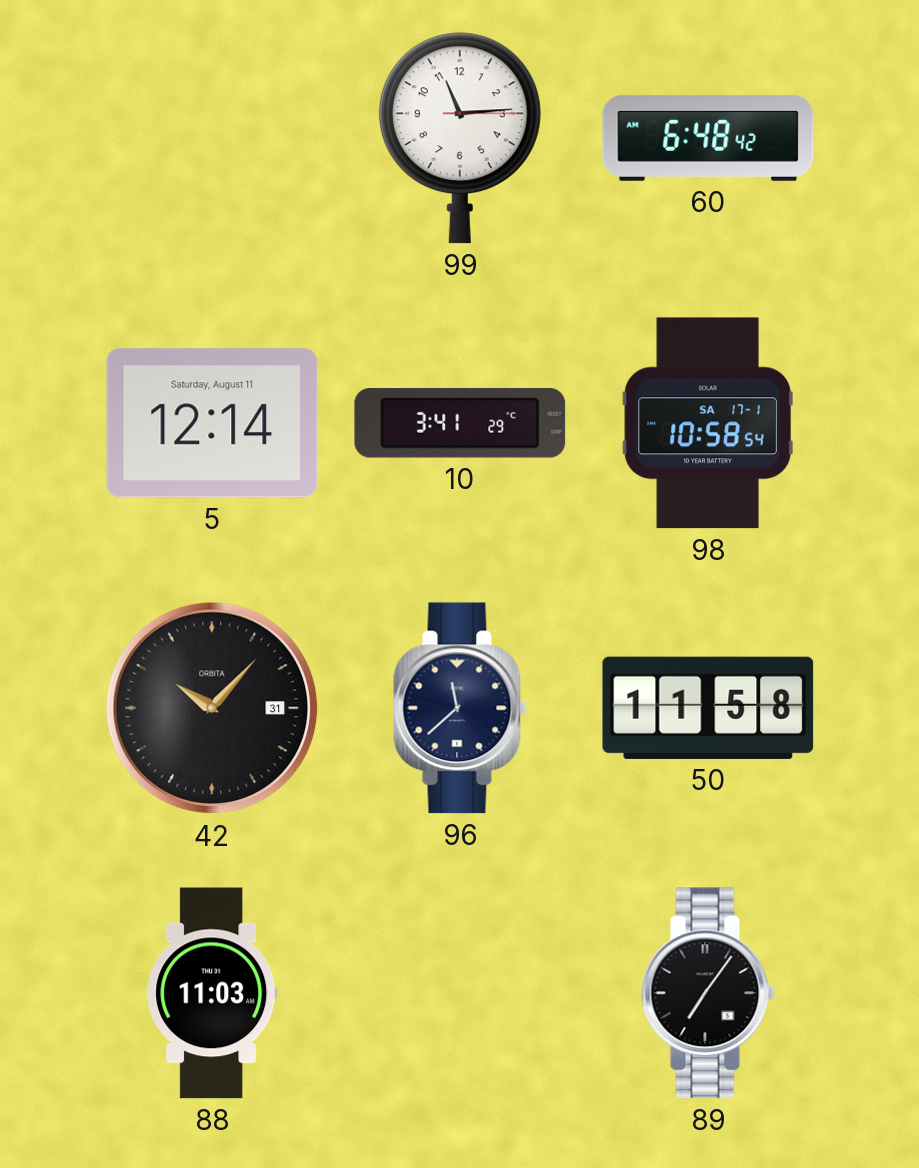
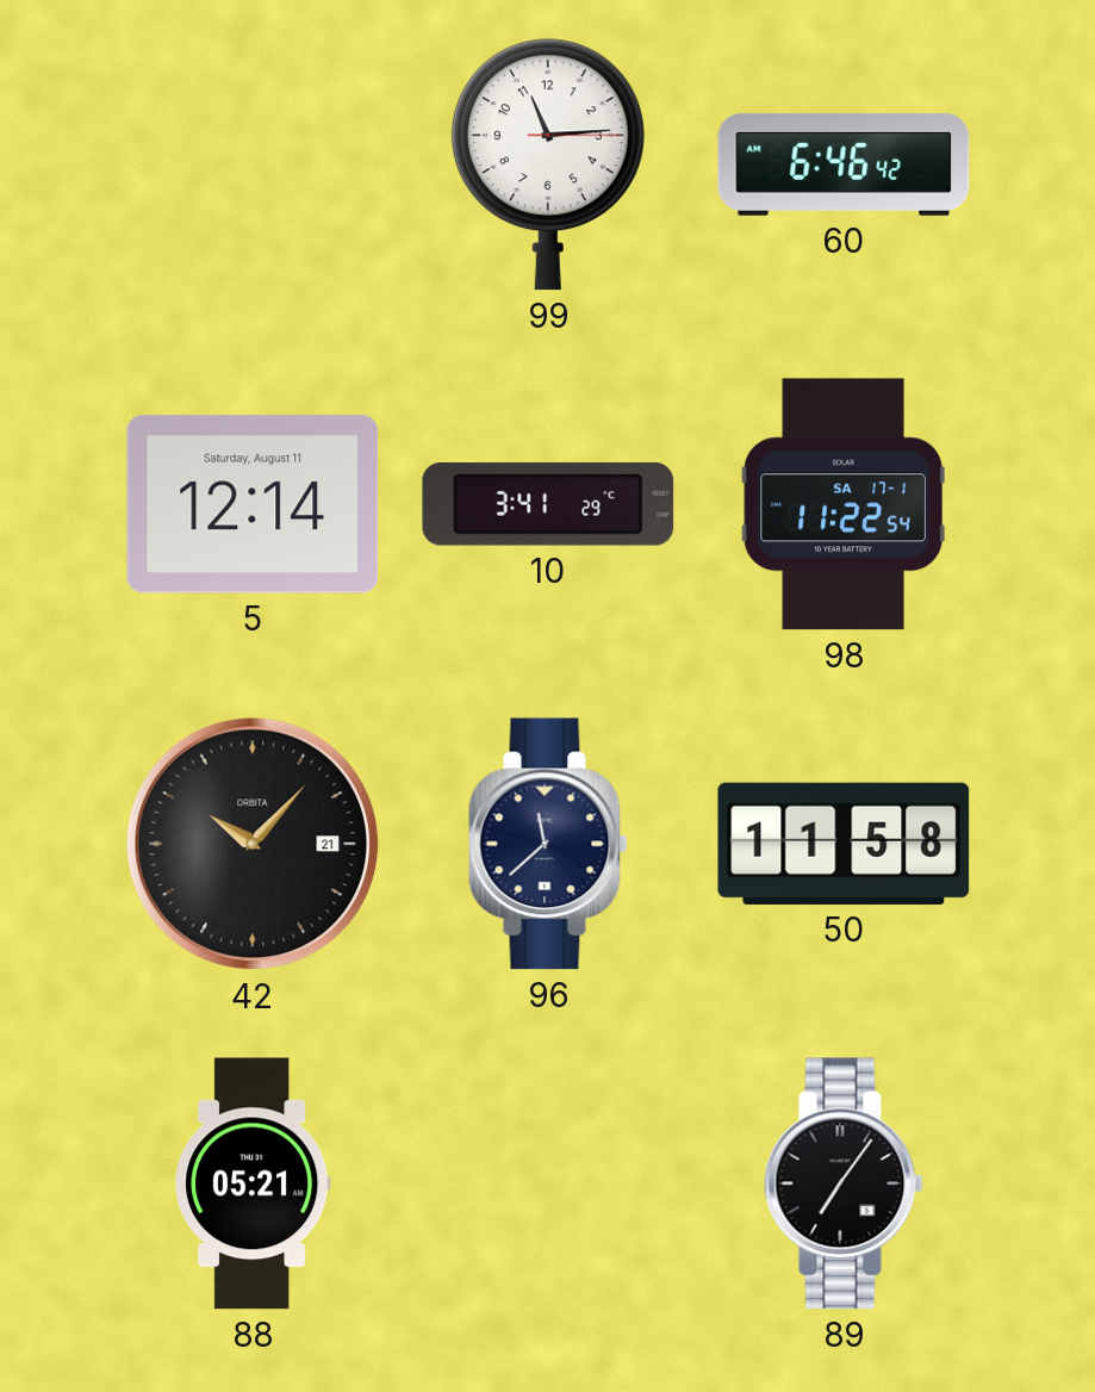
60: 6:48 -> 6:46
98: 10:58 -> 11:22
42 date: 31 -> 21
88: 11:03 -> 05:21
